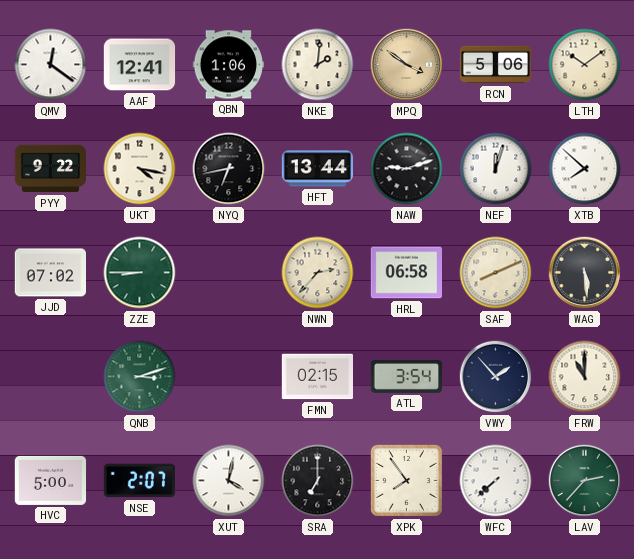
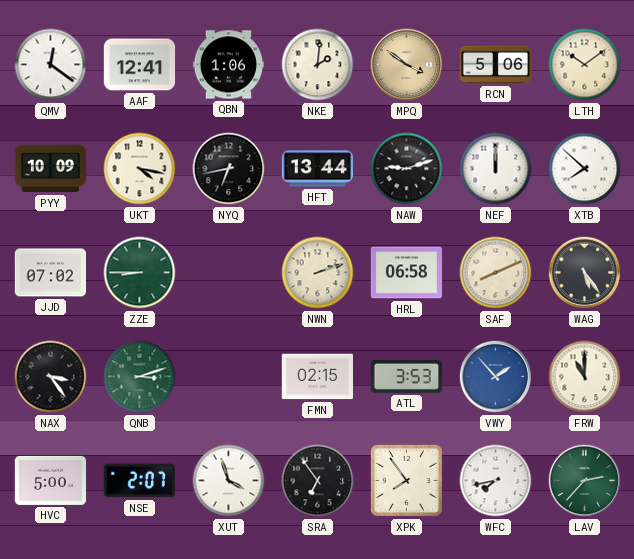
PYY: 9:22 -> 10:09
NEF: 12:03 -> 12:00
NWN: 2:37 -> 2:12
WAG: 5:29 -> 5:24
NAX: none -> 3:24
ATL: 3:54 -> 3:53
VWY dial: navy -> blue
XUT: 4:02 -> 3:57
SRA: 7:00 -> 6:54
WFC: 7:38 -> 7:43
